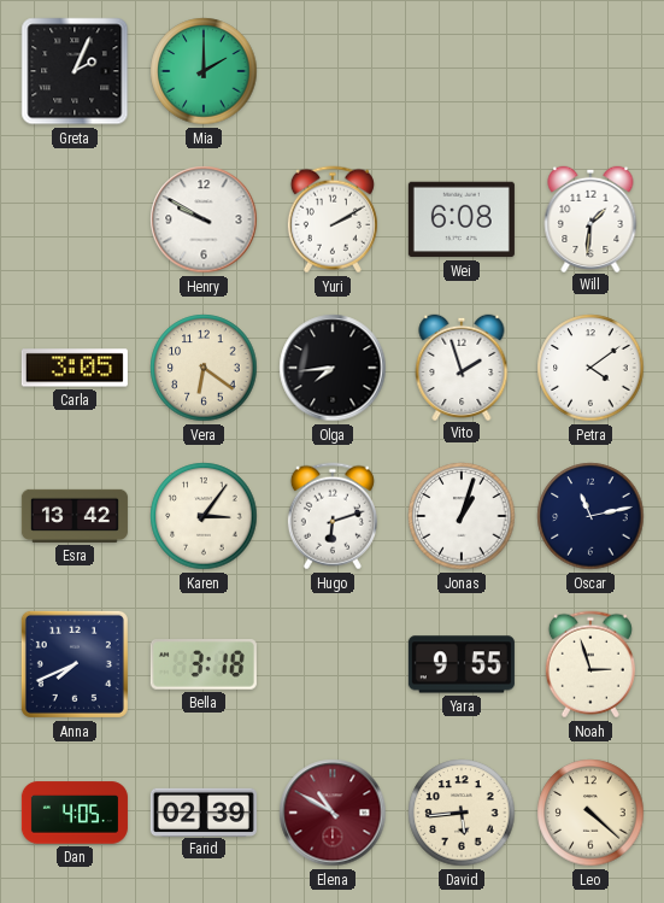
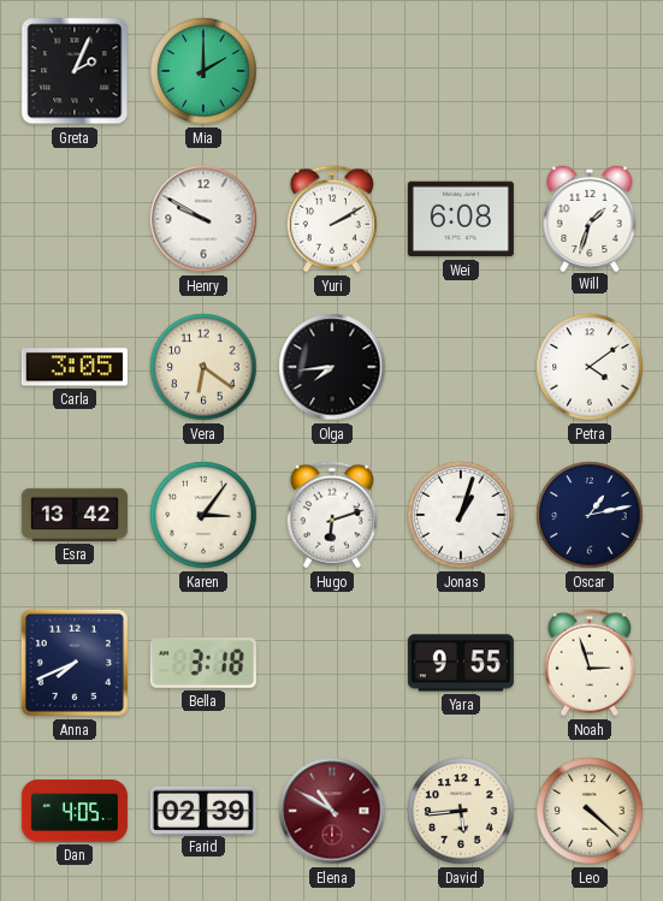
Will: 1:31 -> 1:33
Vito: 1:57 -> none
Oscar: 11:13 -> 1:13
